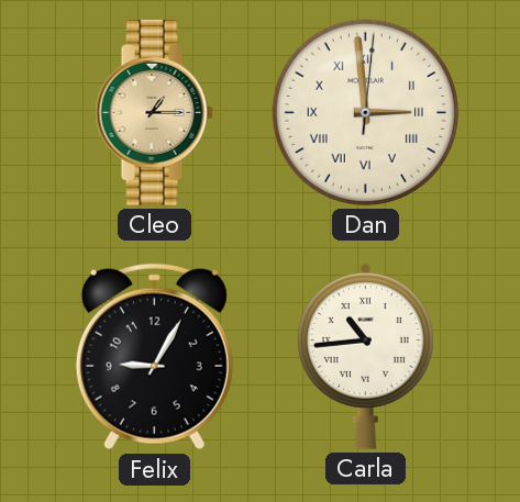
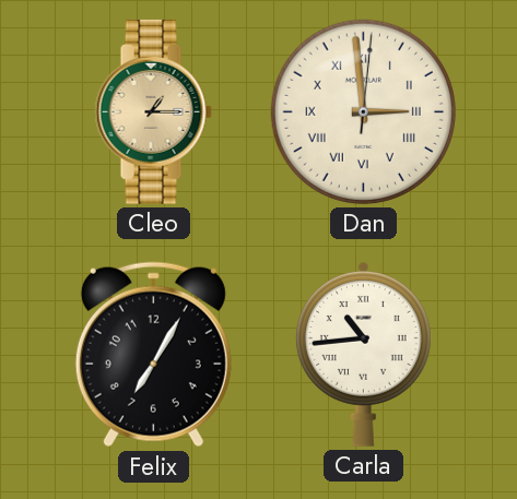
Felix: 9:05 -> 7:05
